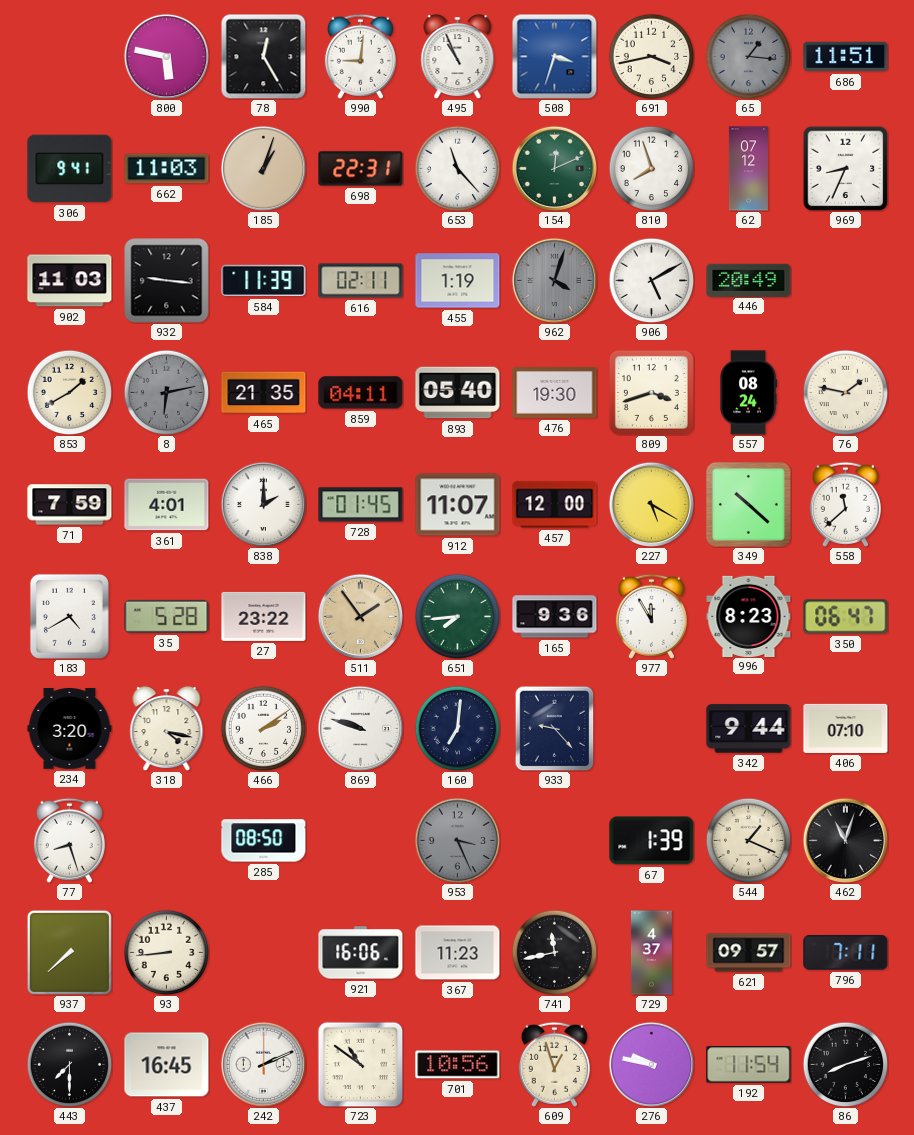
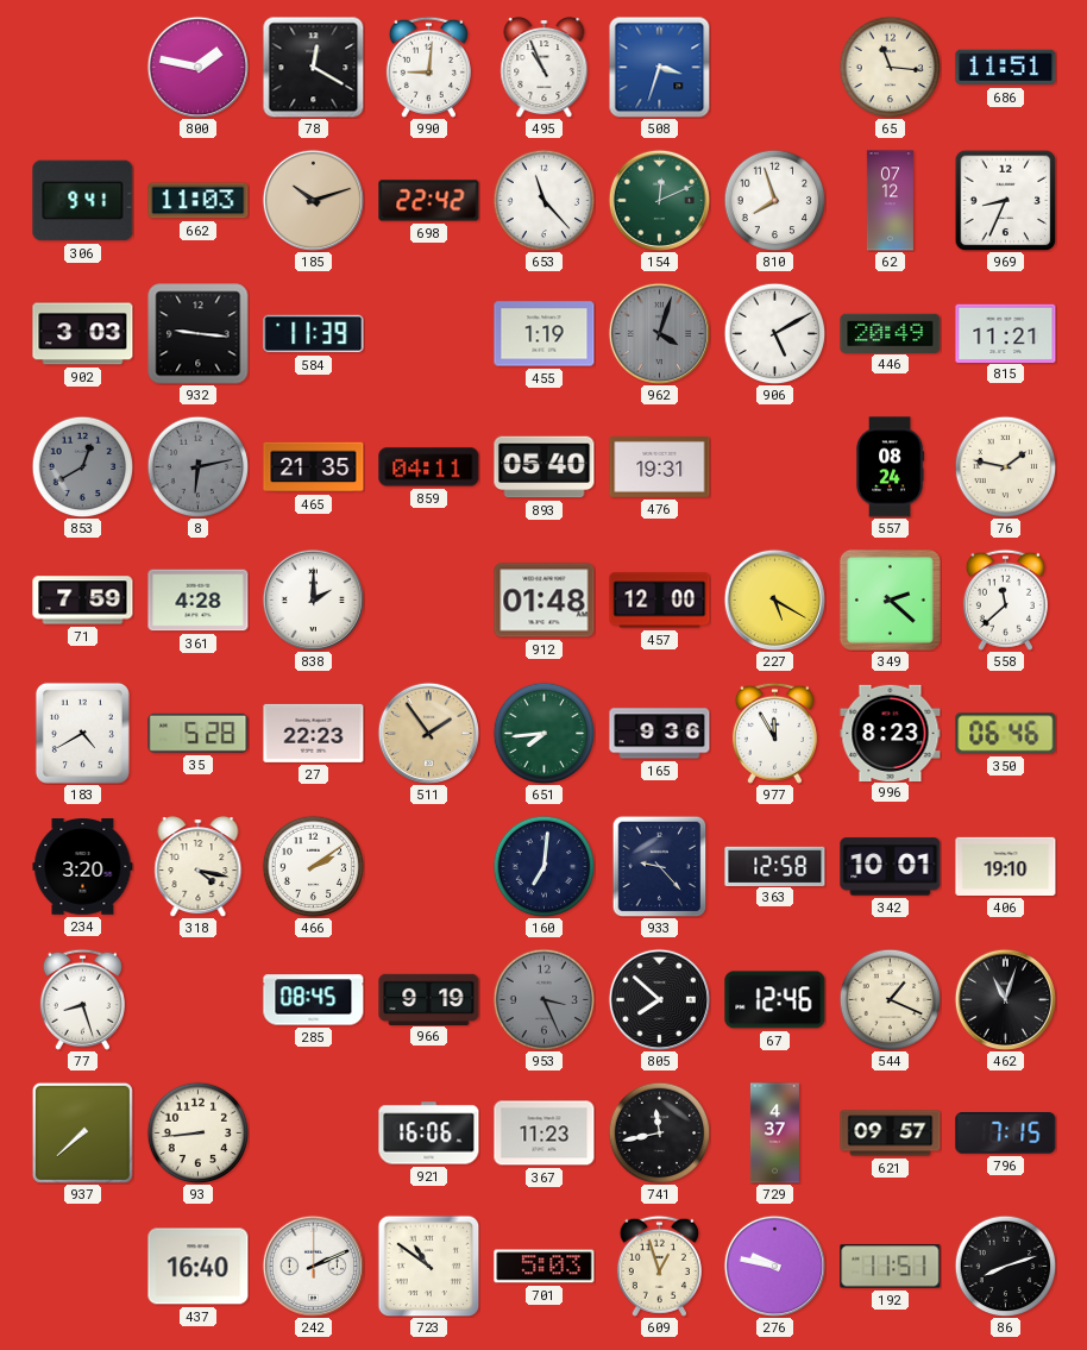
800: 5:47 -> 1:47
78: 12:25 -> 12:20
691: 3:43 -> none
65: 1:16 -> 11:16
65 dial: grey -> cream
185: 1:03 -> 10:12
698: 22:31 -> 22:42
902: 11:03 -> 3:03
616: 02:11 -> none
815: none -> 11:21
853: 1:40 -> 12:40
853 dial: cream -> grey
476: 19:30 -> 19:31
809: 3:42 -> none
361: 4:01 -> 4:28
728: 01:45 -> none
912: 11:07 -> 01:48
349: 10:22 -> 2:22
27: 23:22 -> 22:23
350: 06:47 -> 06:46
869: 9:48 -> none
363: none -> 12:58
342: 9:44 -> 10:01
406: 07:10 -> 19:10
285: 08:50 -> 08:45
966: none -> 9:19
805: none -> 7:52
67: 1:39 -> 12:46
796: 7:11 -> 7:15
443: 7:30 -> none
437: 16:45 -> 16:40
701: 10:56 -> 5:03
192: 11:54 -> 11:51
